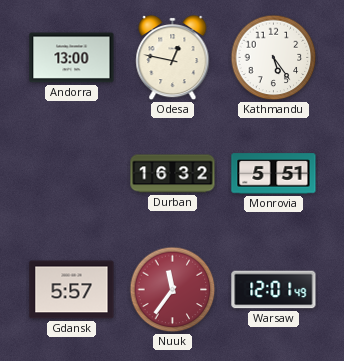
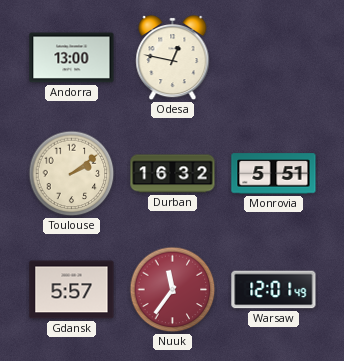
Kathmandu: 5:24 -> none
Toulouse: none -> 2:09
